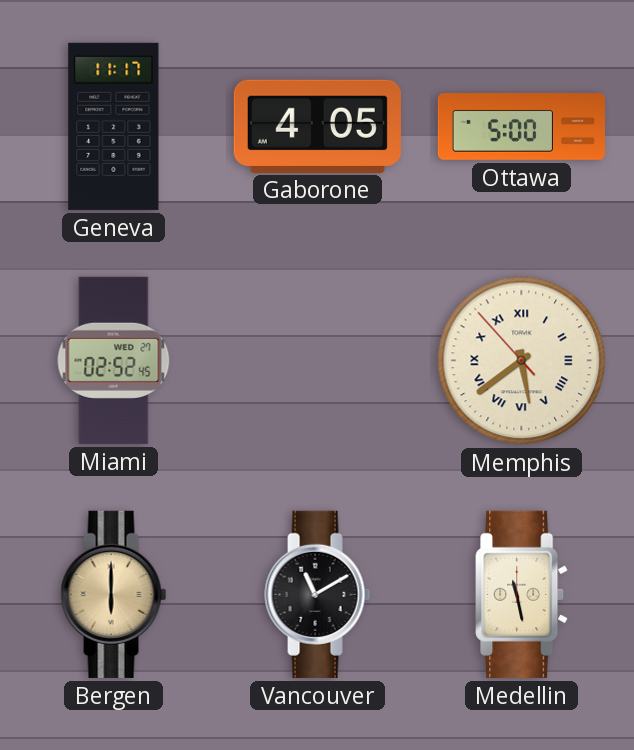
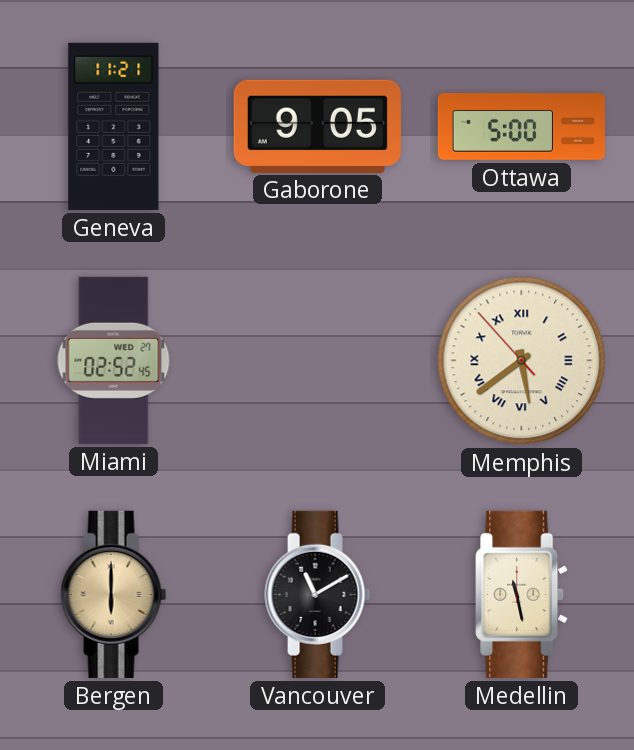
Geneva: 11:17 -> 11:21
Gaborone: 4:05 -> 9:05
